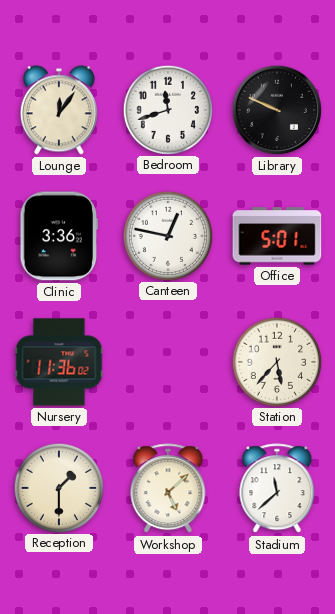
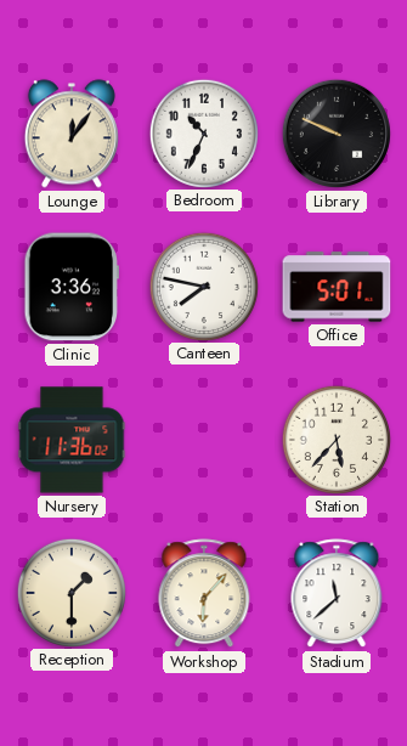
Bedroom: 11:42 -> 10:34
Canteen: 12:47 -> 7:47
Workshop: 5:08 -> 6:07
